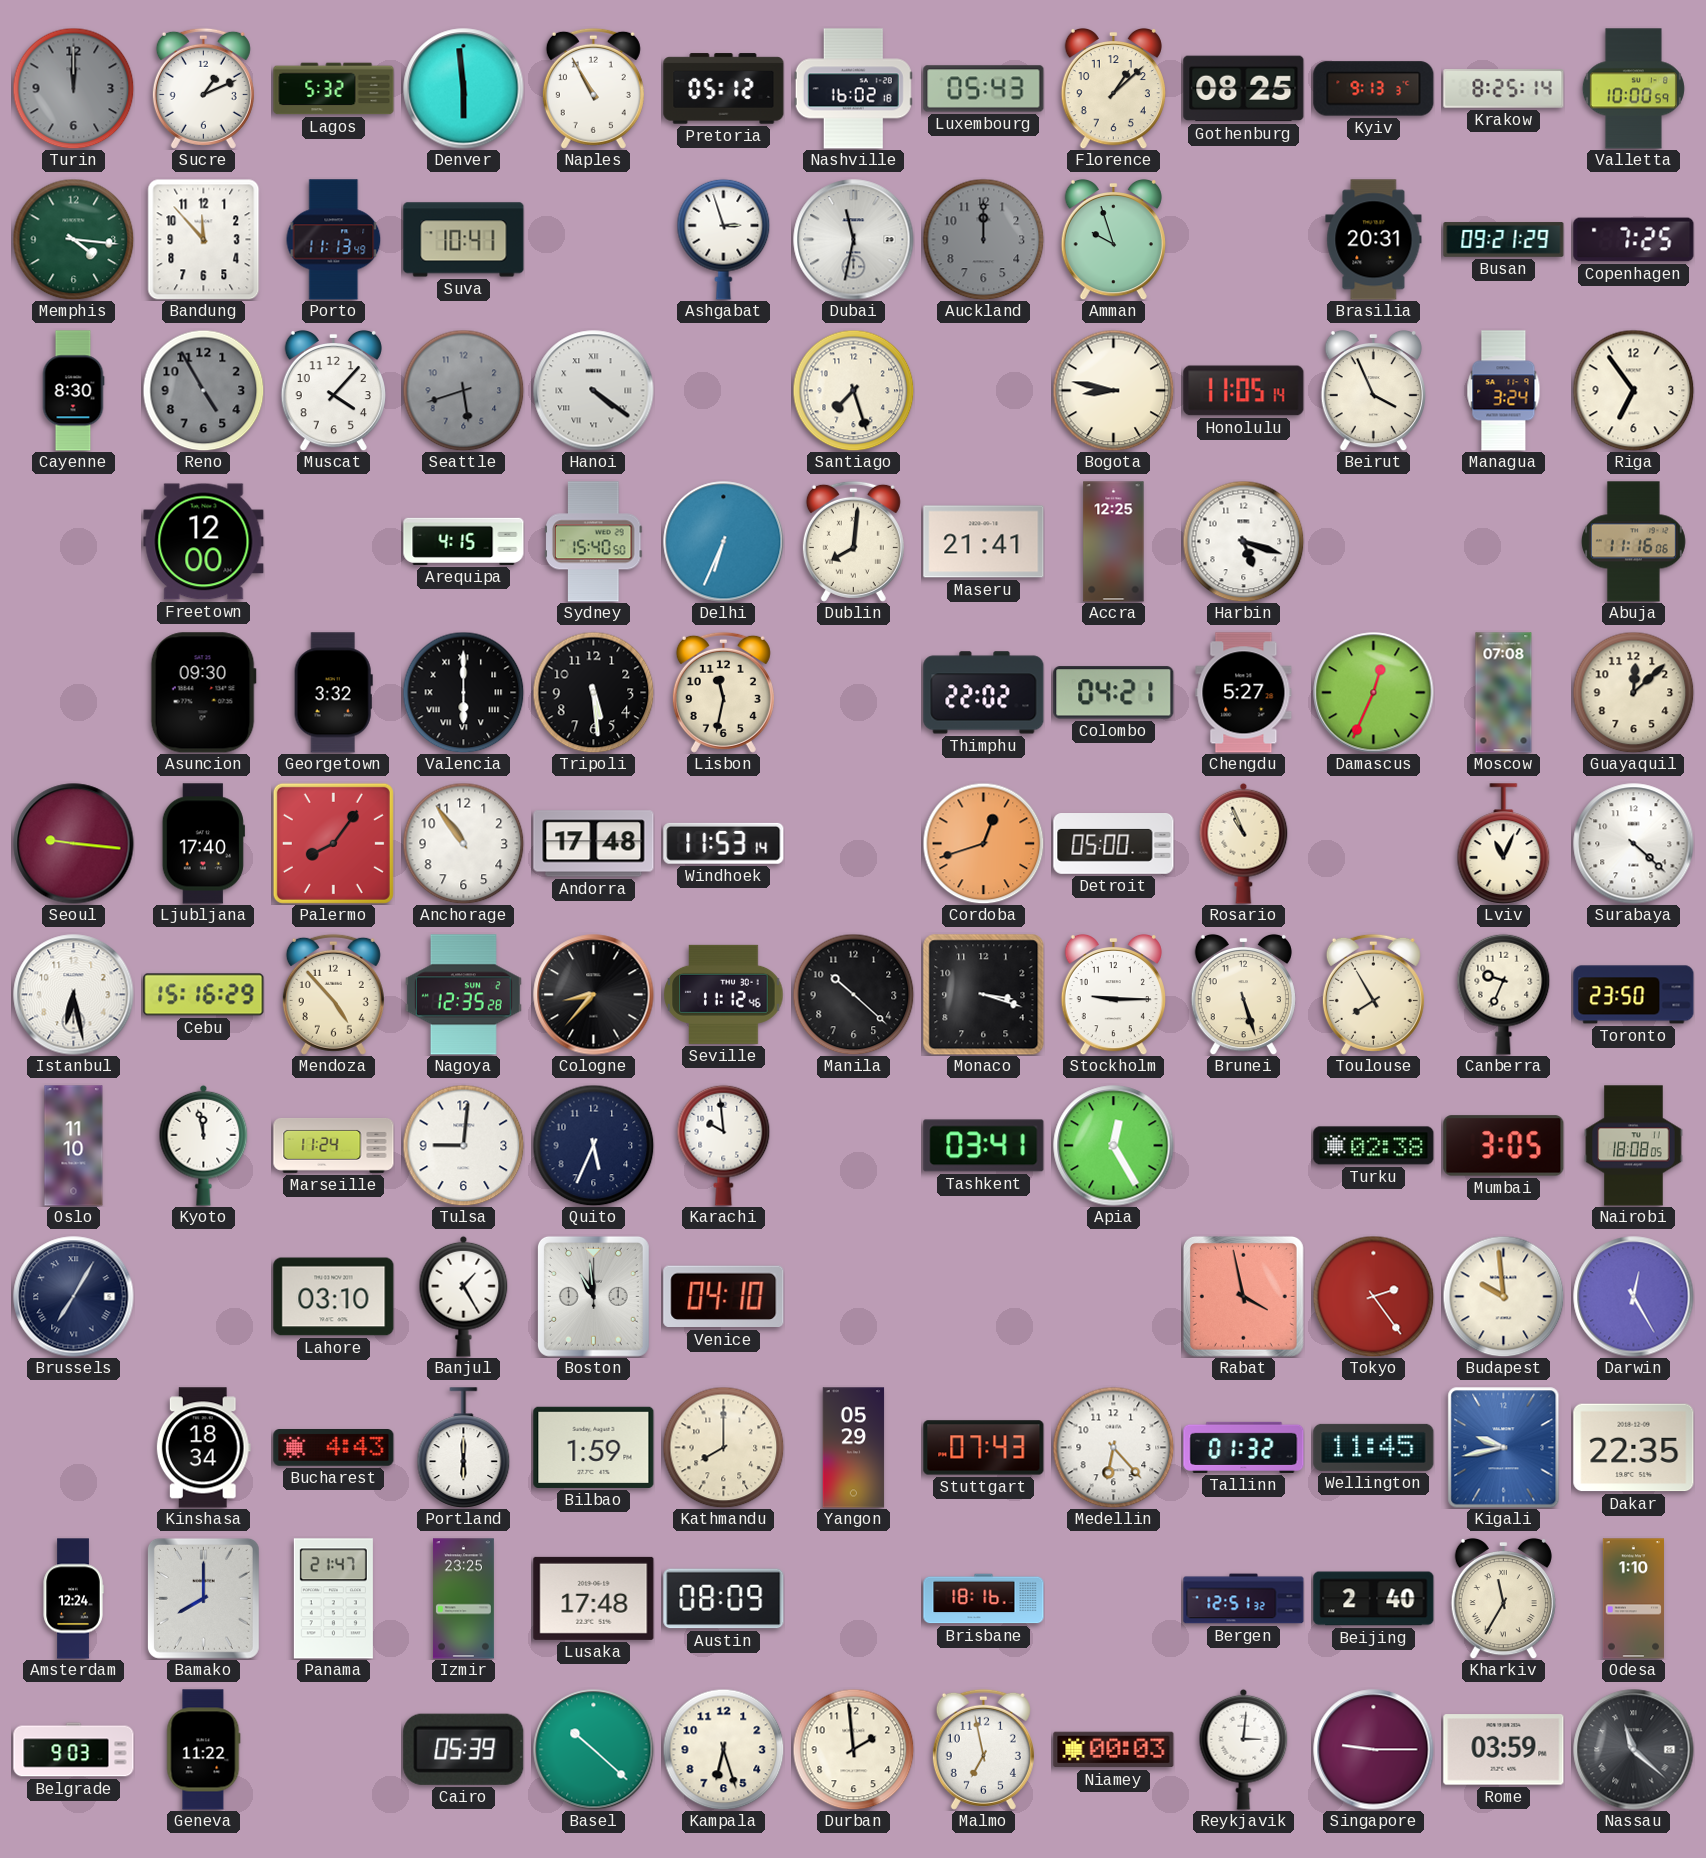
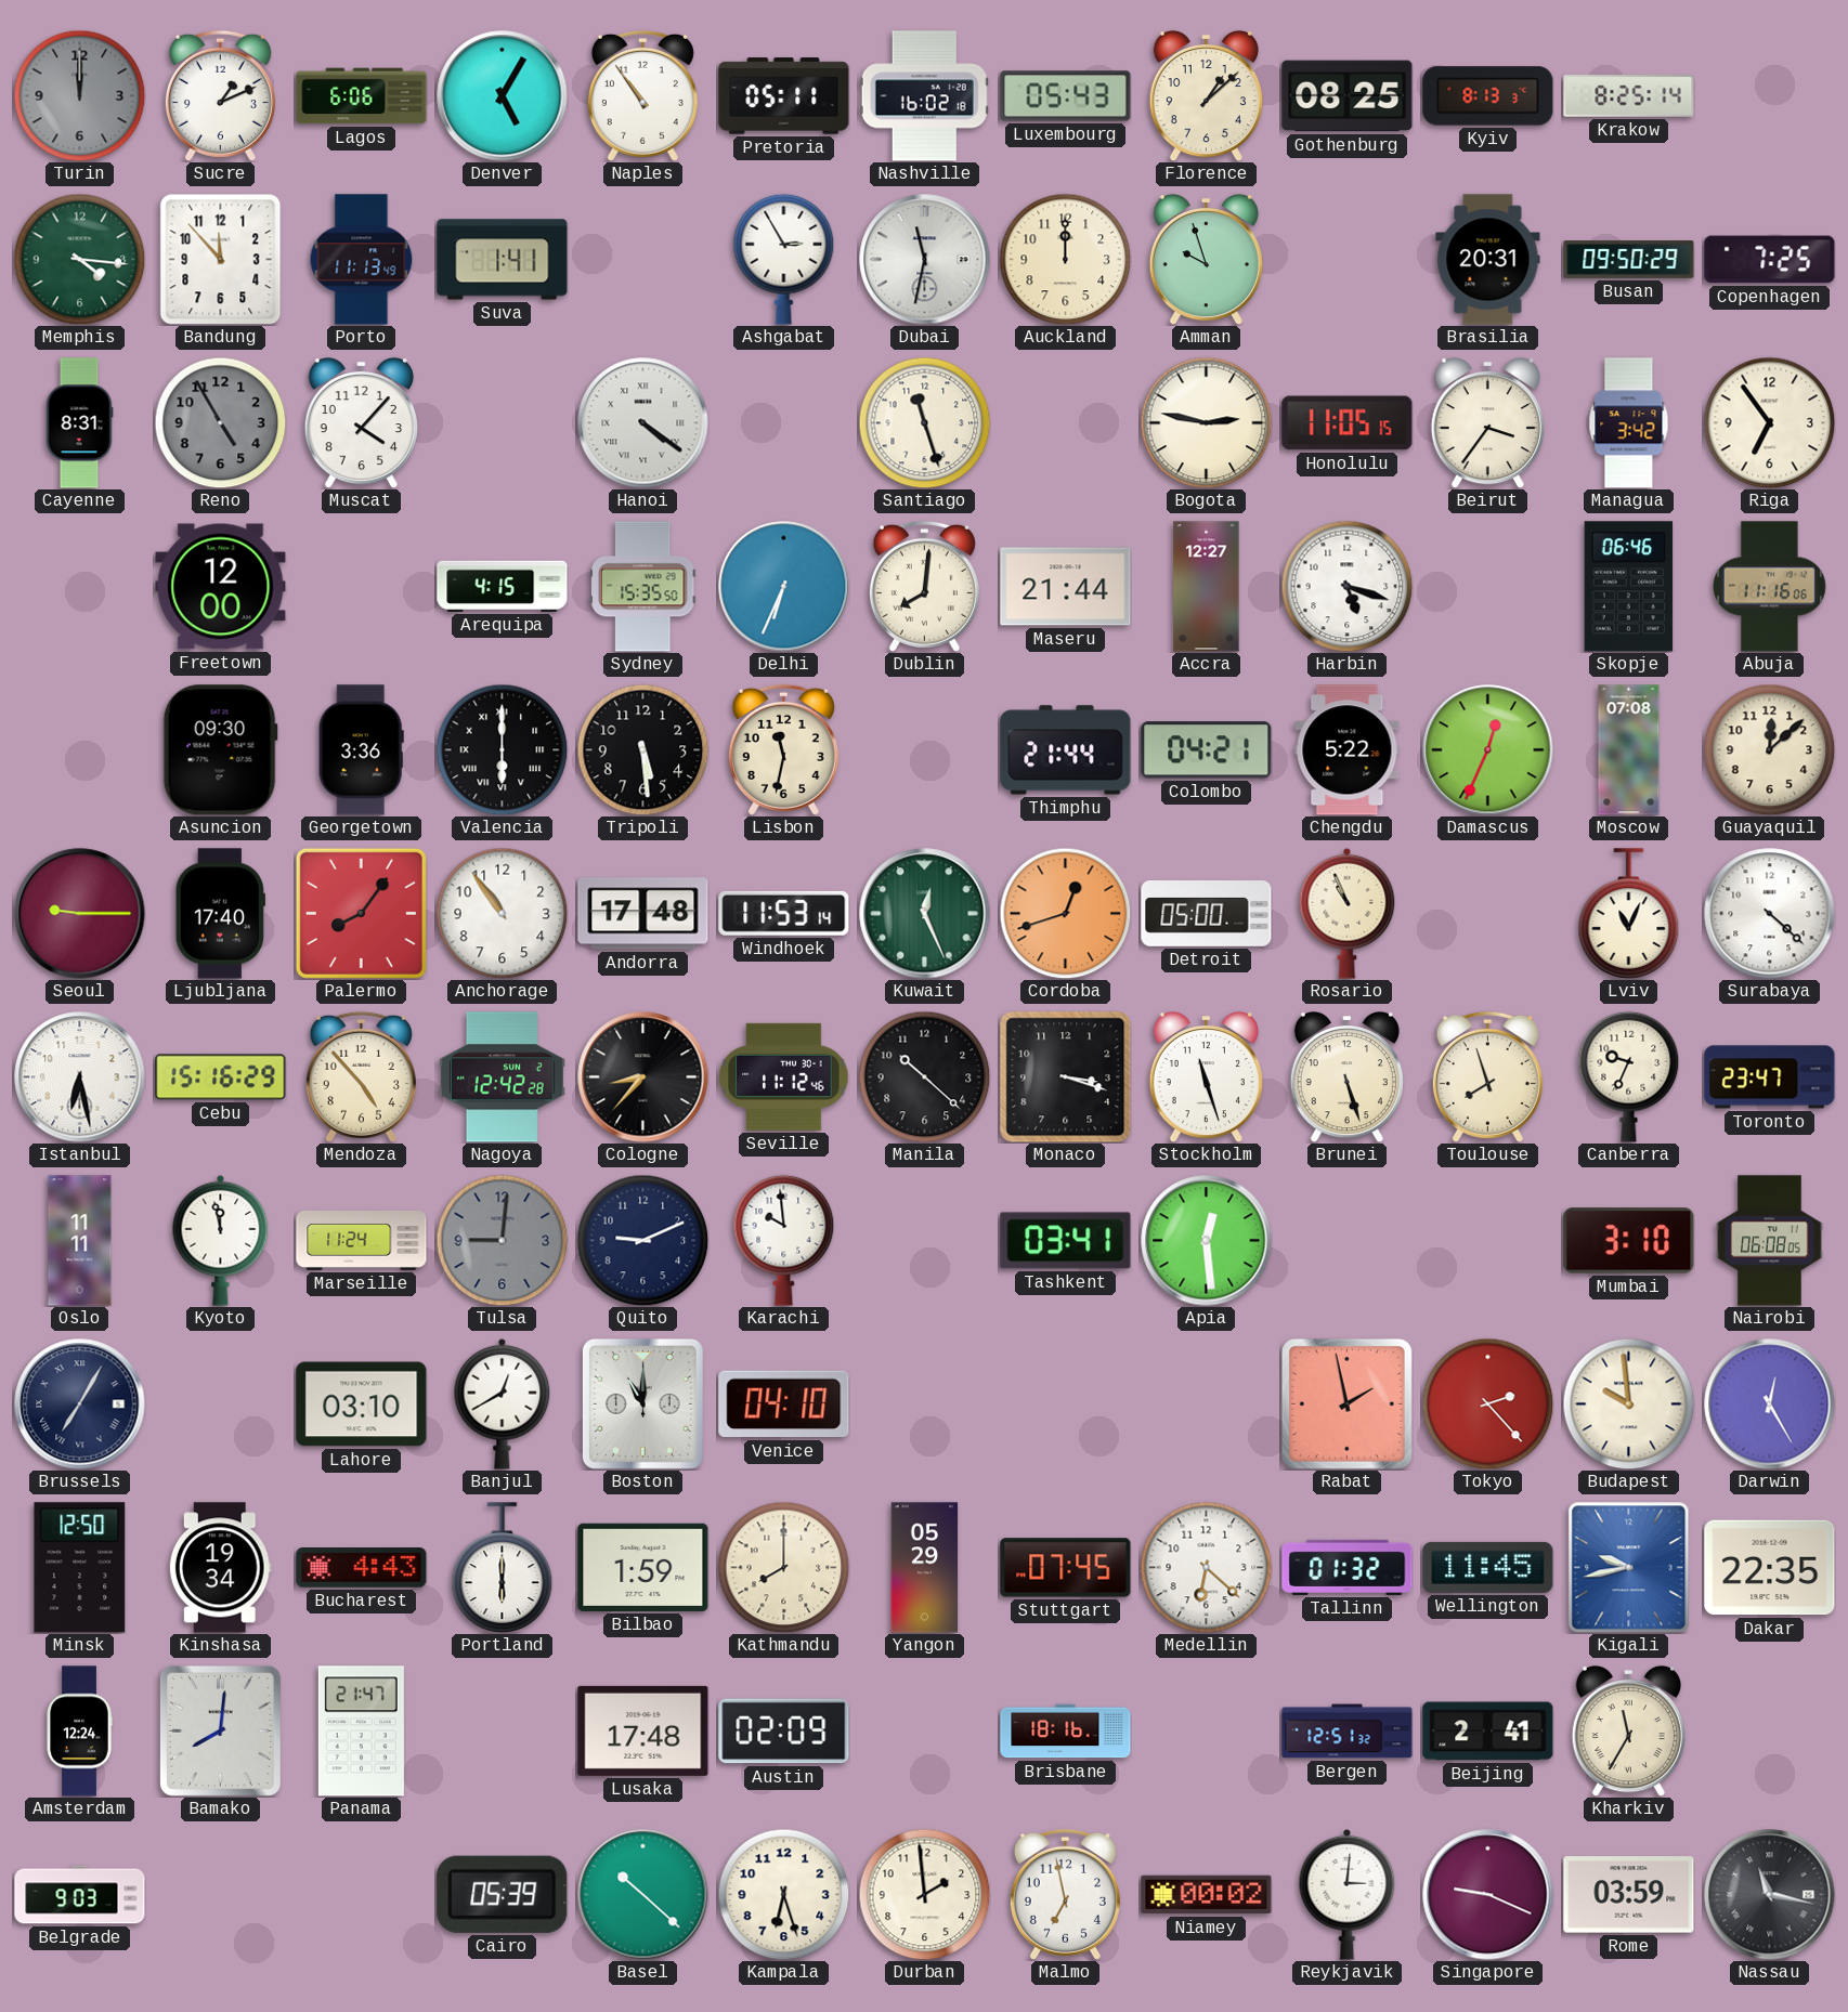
Lagos: 5:32 -> 6:06
Denver: 5:59 -> 5:05
Naples: 10:55 -> 10:54
Pretoria: 05:12 -> 05:11
Kyiv: 9:13 -> 8:13
Valletta: 10:00 -> none
Suva: 10:41 -> 1:41
Ashgabat: 2:57 -> 2:55
Auckland dial: grey -> cream
Busan: 09:21 -> 09:50
Cayenne: 8:30 -> 8:31
Seattle: 5:42 -> none
Santiago: 7:27 -> 11:27
Bogota: 8:47 -> 2:47
Honolulu: 11:05:14 -> 11:05:15
Beirut: 3:56 -> 3:36
Managua: 3:24 -> 3:42
Sydney: 15:40 -> 15:35
Maseru: 21:41 -> 21:44
Accra: 12:25 -> 12:27
Skopje: none -> 06:46
Georgetown: 3:32 -> 3:36
Thimphu: 22:02 -> 21:44
Chengdu: 5:27 -> 5:22
Seoul: 9:16 -> 9:15
Kuwait: none -> 12:26
Nagoya: 12:35 -> 12:42
Stockholm: 9:15 -> 11:27
Toulouse: 7:55 -> 7:57
Toronto: 23:50 -> 23:47
Oslo: 11:10 -> 11:11
Tulsa dial: white -> grey
Quito: 5:34 -> 9:11
Apia: 12:25 -> 12:29
Turku: 02:38 -> none
Mumbai: 3:05 -> 3:10
Nairobi: 18:08 -> 06:08
Banjul: 1:25 -> 12:40
Boston: 10:59 -> 11:00
Rabat: 3:58 -> 1:58
Tokyo: 2:24 -> 2:23
Minsk: none -> 12:50
Kinshasa: 18:34 -> 19:34
Stuttgart: 07:43 -> 07:45
Medellin: 6:23 -> 6:22
Bamako: 8:00 -> 8:01
Izmir: 23:25 -> none
Austin: 08:09 -> 02:09
Beijing: 2:40 -> 2:41
Odesa: 1:10 -> none
Geneva: 11:22 -> none
Niamey: 00:03 -> 00:02
Singapore: 9:15 -> 9:19
Nassau: 11:22 -> 11:17
